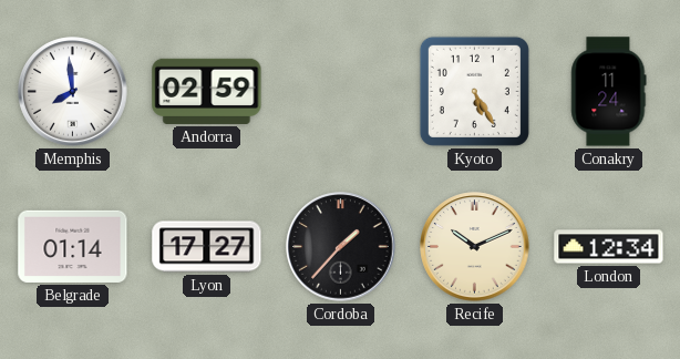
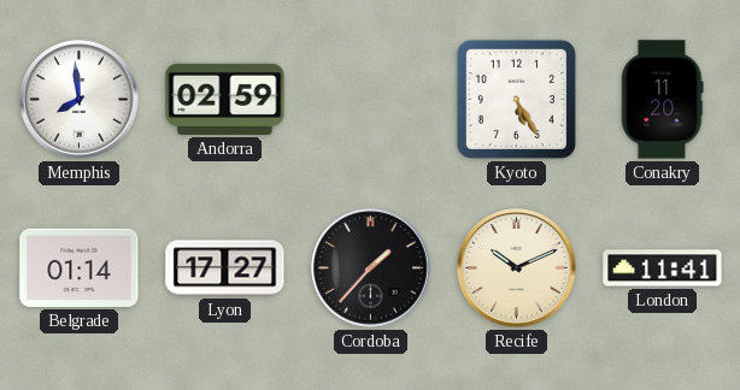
Conakry: 11:24 -> 11:20
London: 12:34 -> 11:41
